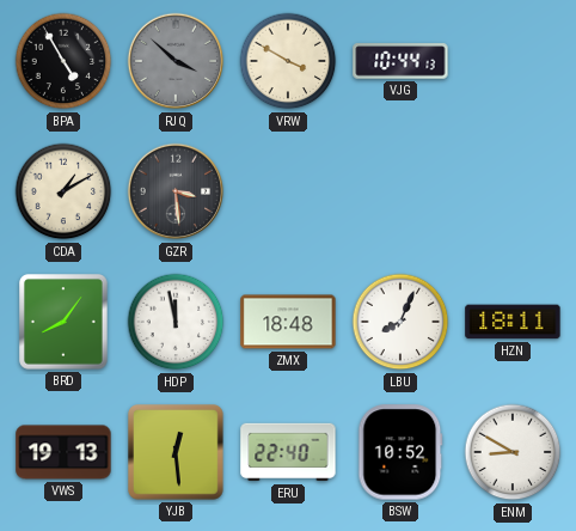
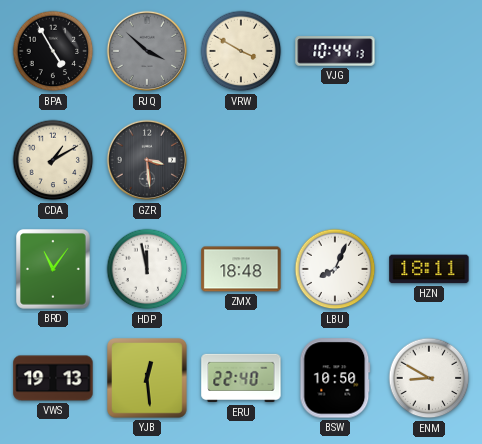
BRD: 8:06 -> 11:06
BSW: 10:52 -> 10:50
